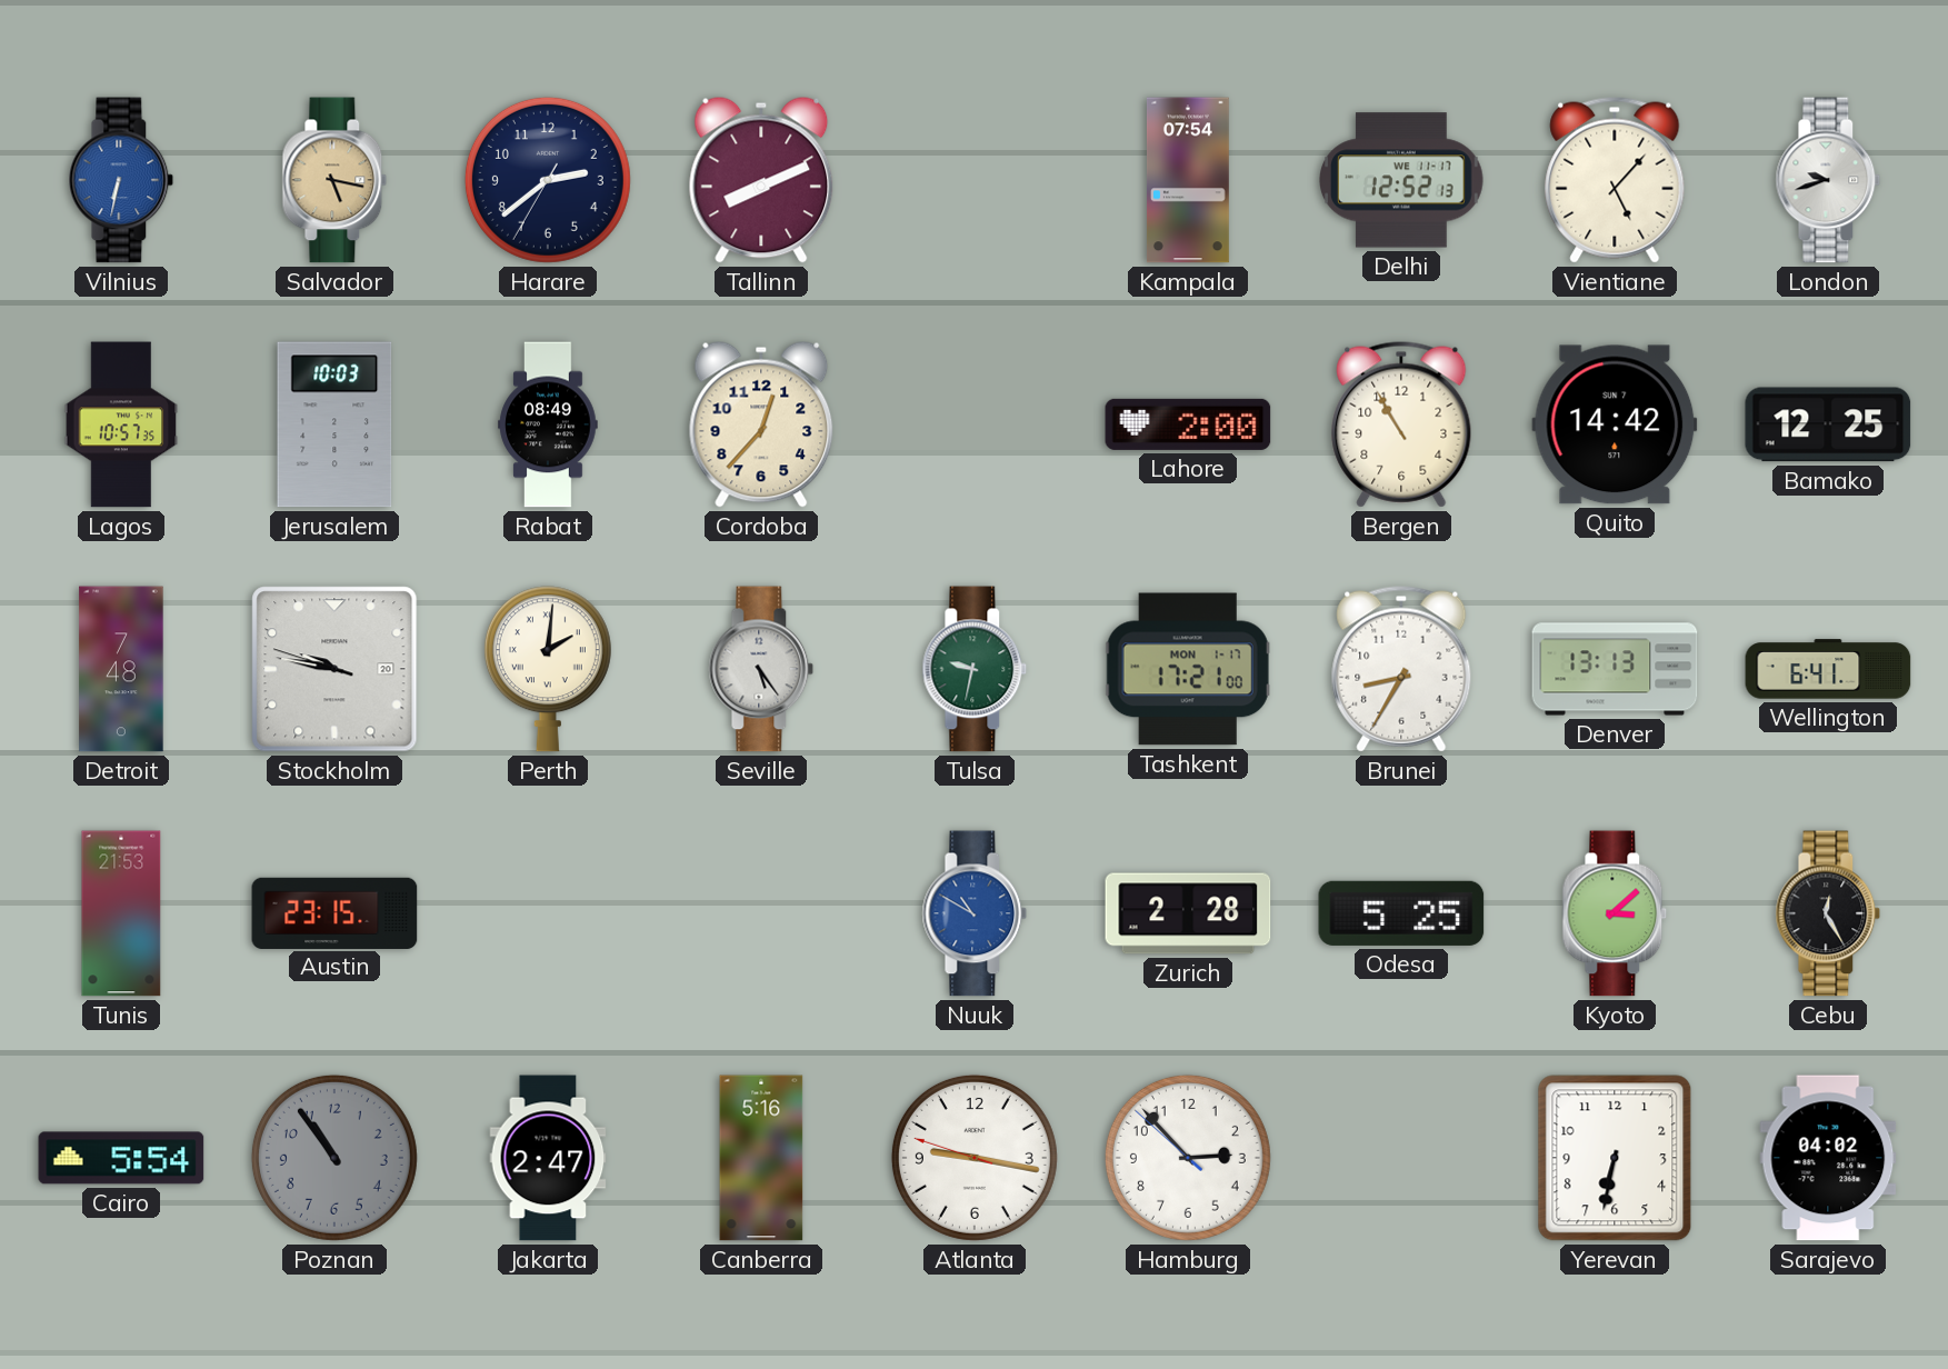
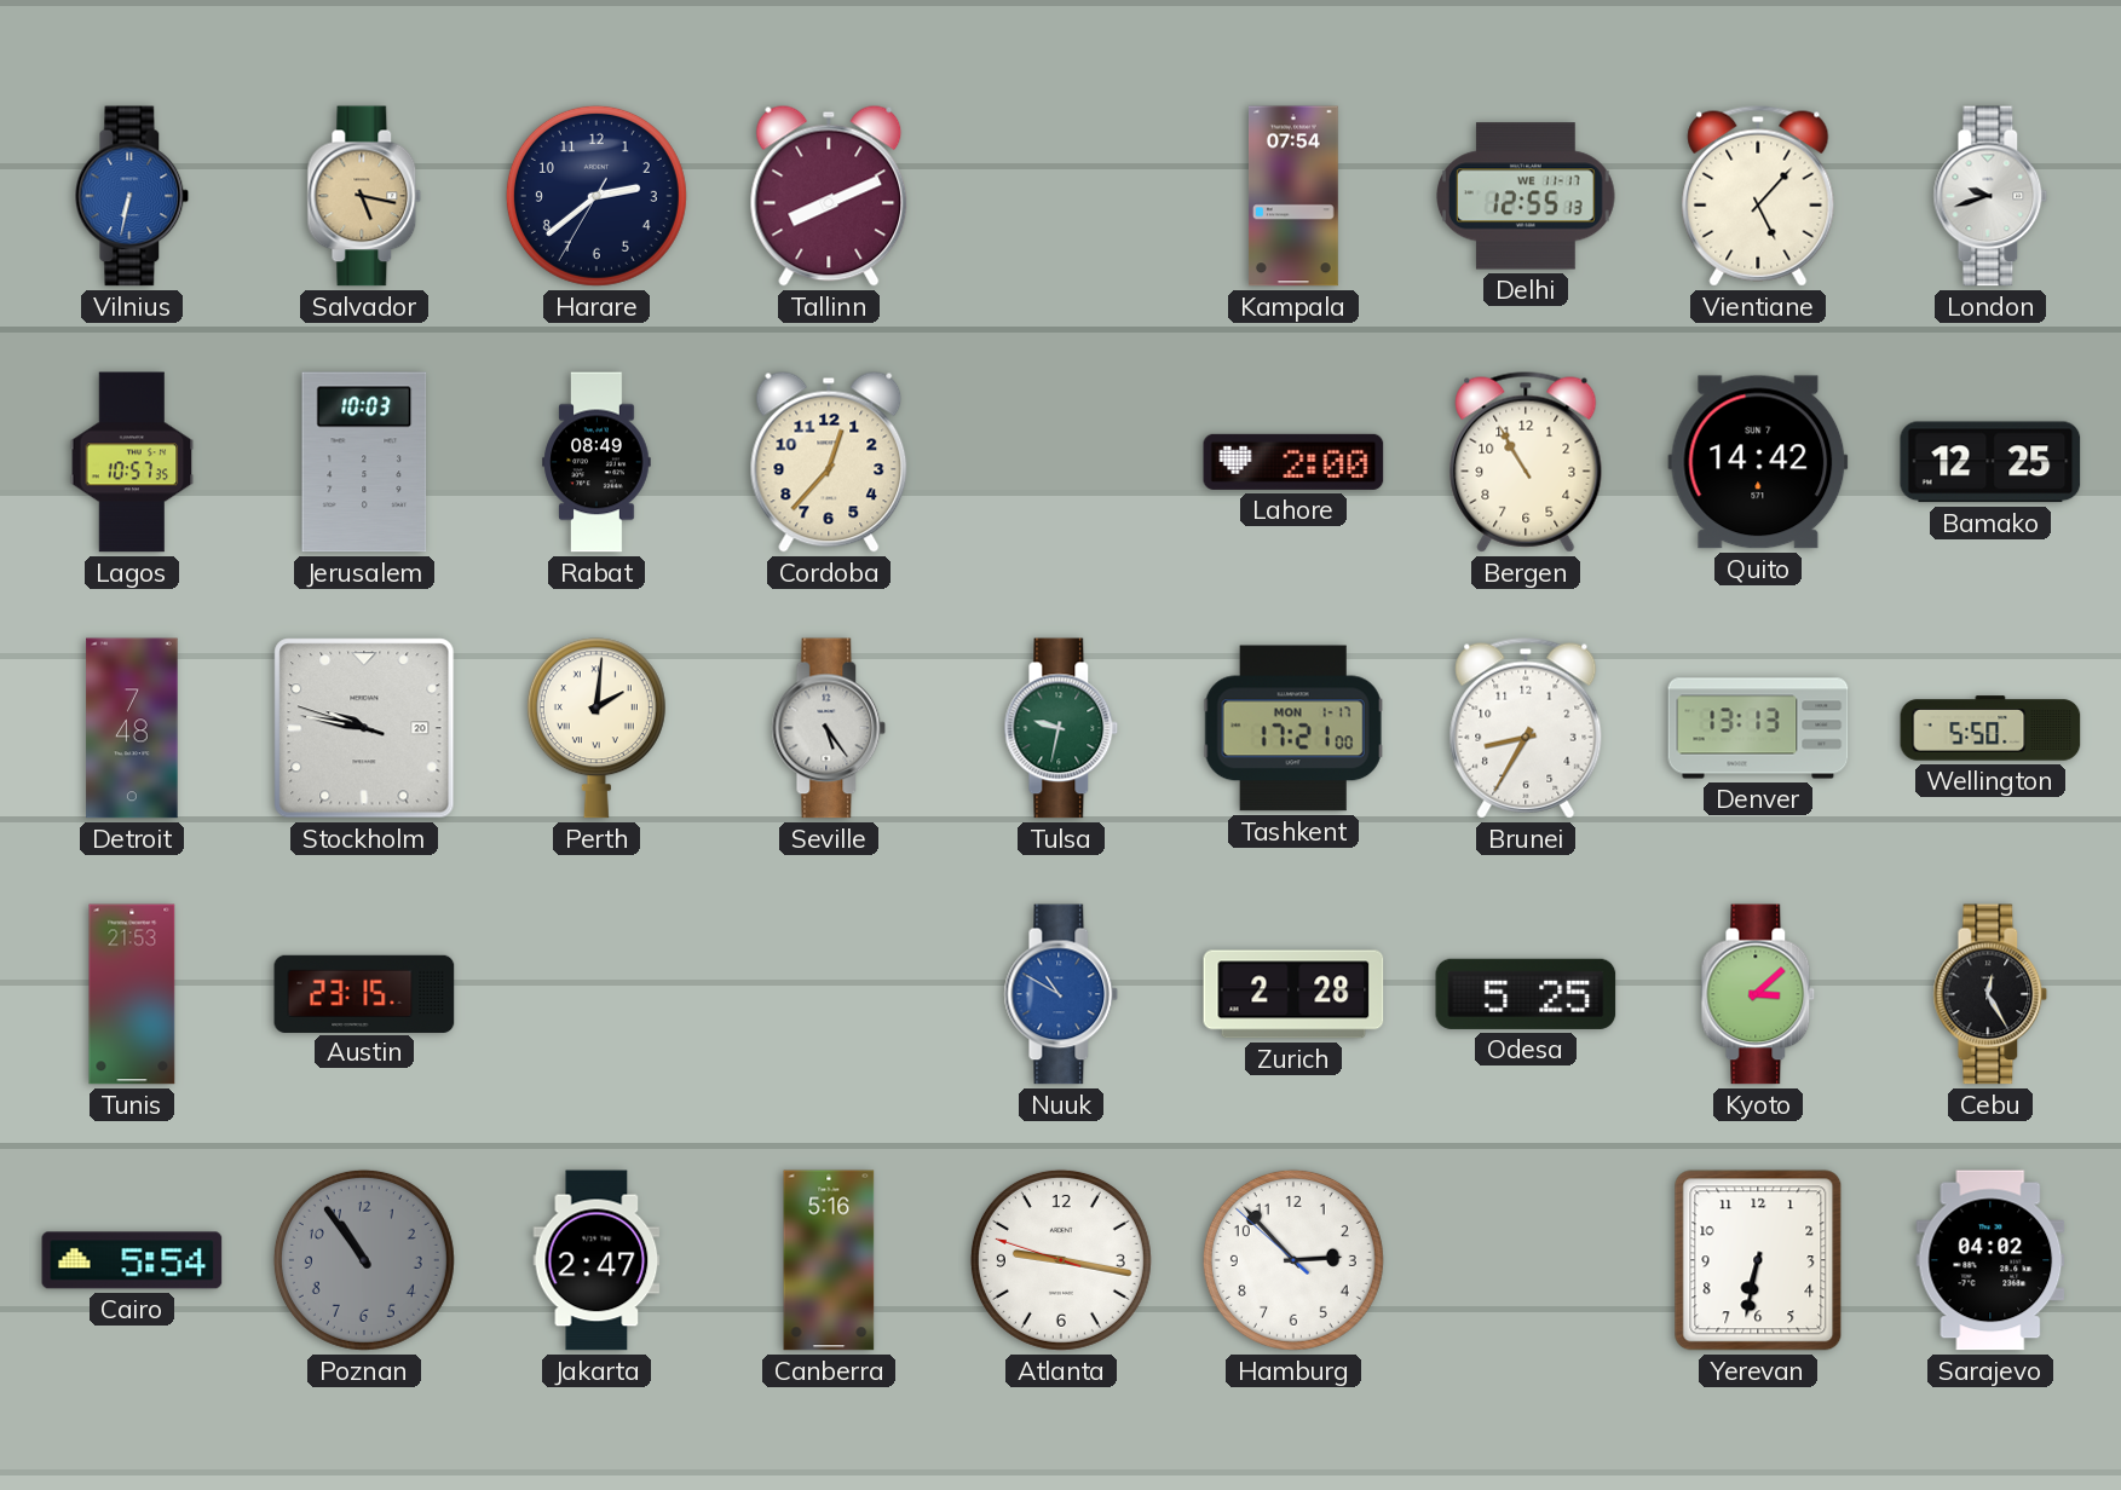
Delhi: 12:52 -> 12:55
Wellington: 6:41 -> 5:50
